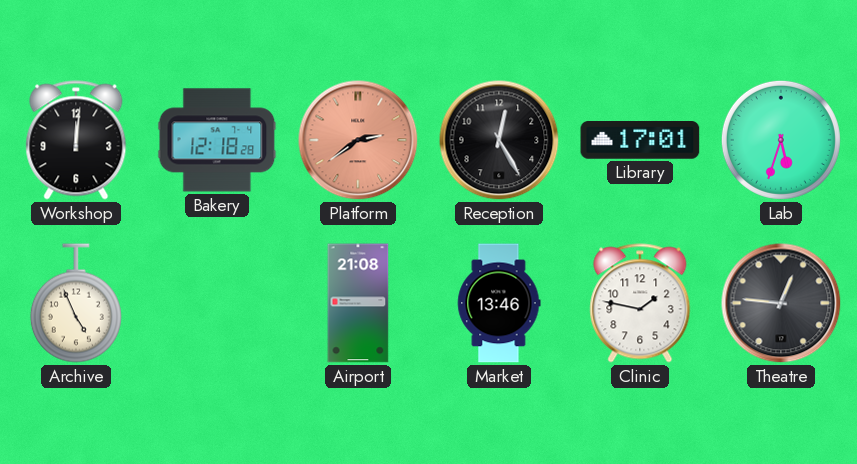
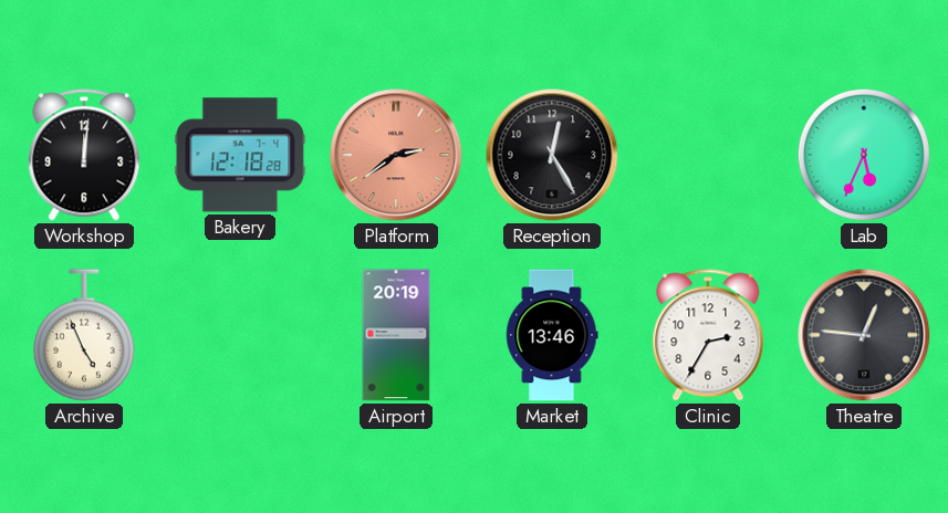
Library: 17:01 -> none
Lab: 5:33 -> 5:34
Airport: 21:08 -> 20:19
Clinic: 1:47 -> 2:35
